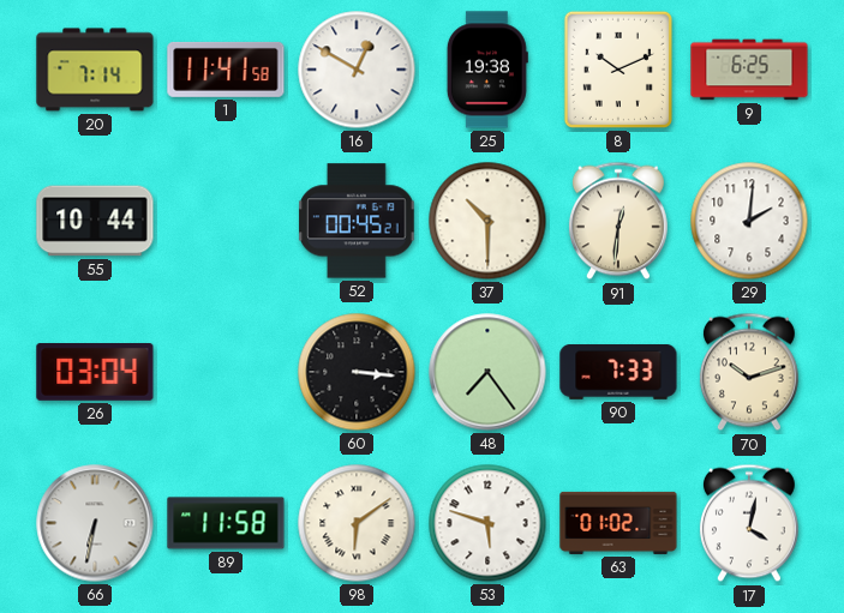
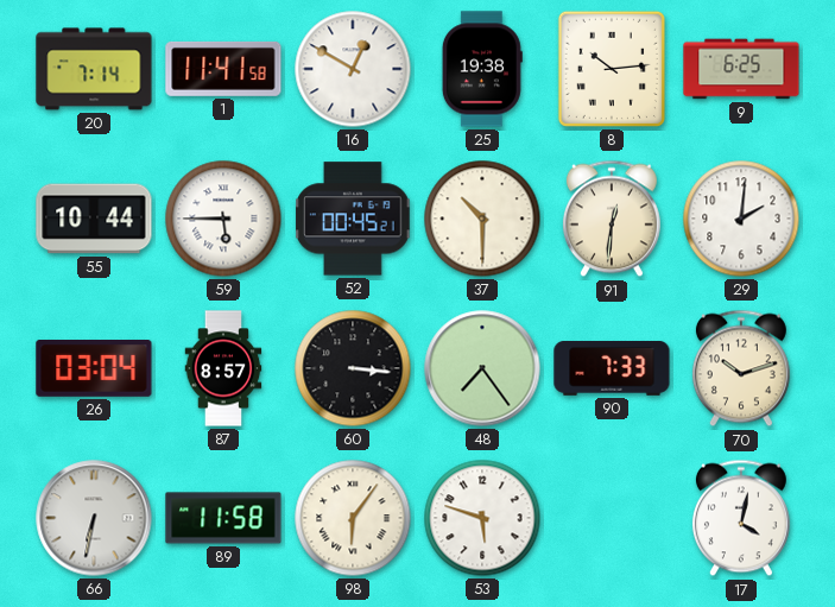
8: 10:11 -> 10:14
59: none -> 5:45
87: none -> 8:57
98: 6:09 -> 6:06
63: 01:02 -> none
